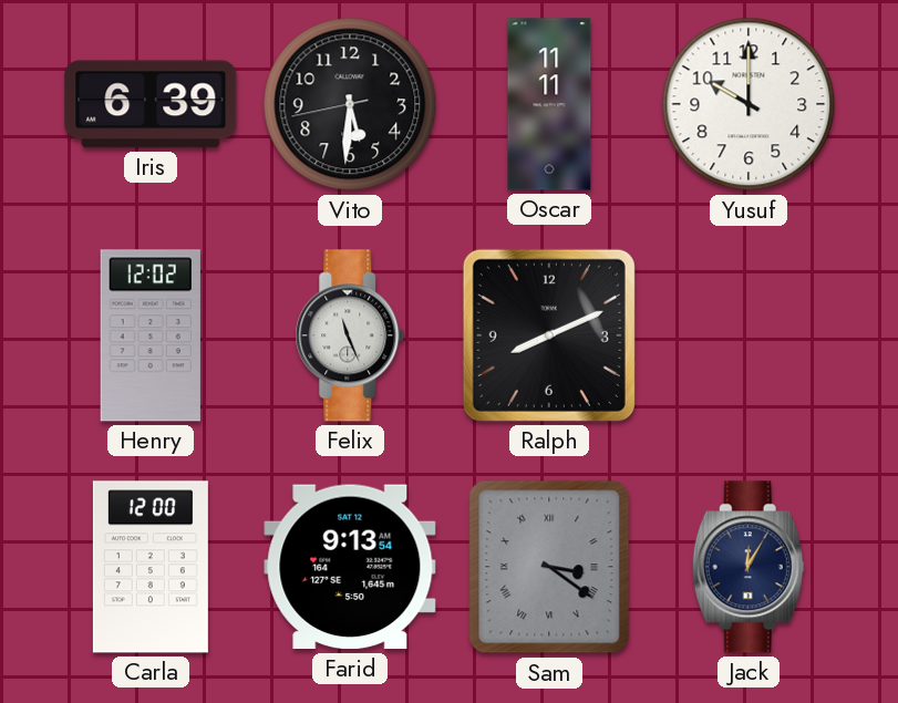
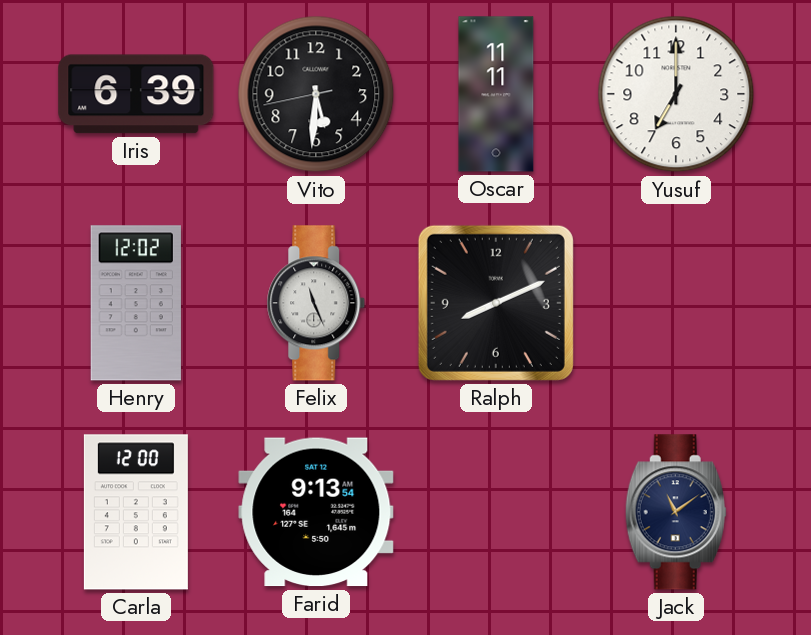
Yusuf: 10:00 -> 7:00
Sam: 3:21 -> none
Jack: 12:05 -> 11:09
